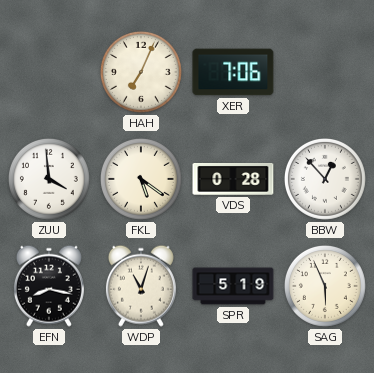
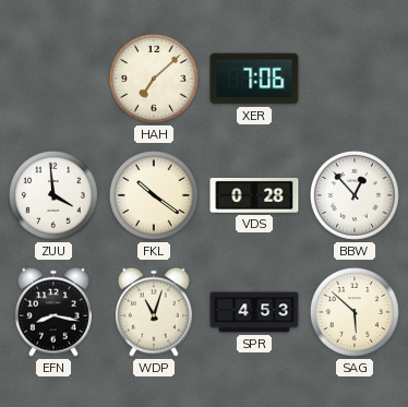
HAH: 7:04 -> 7:08
FKL: 5:21 -> 10:21
SPR: 5:19 -> 4:53
SAG: 5:56 -> 5:52
